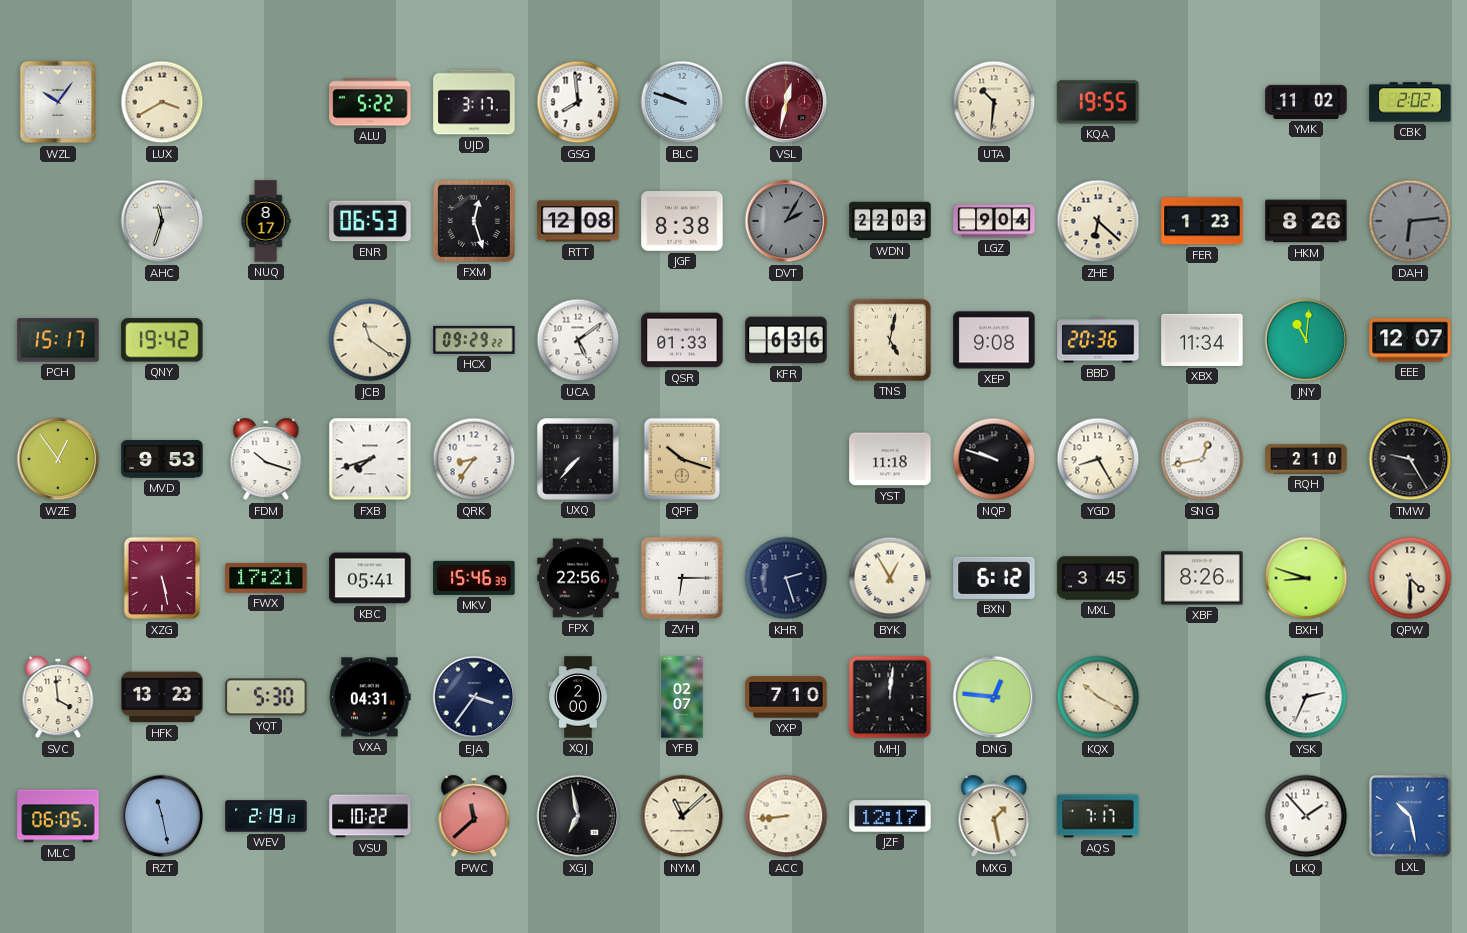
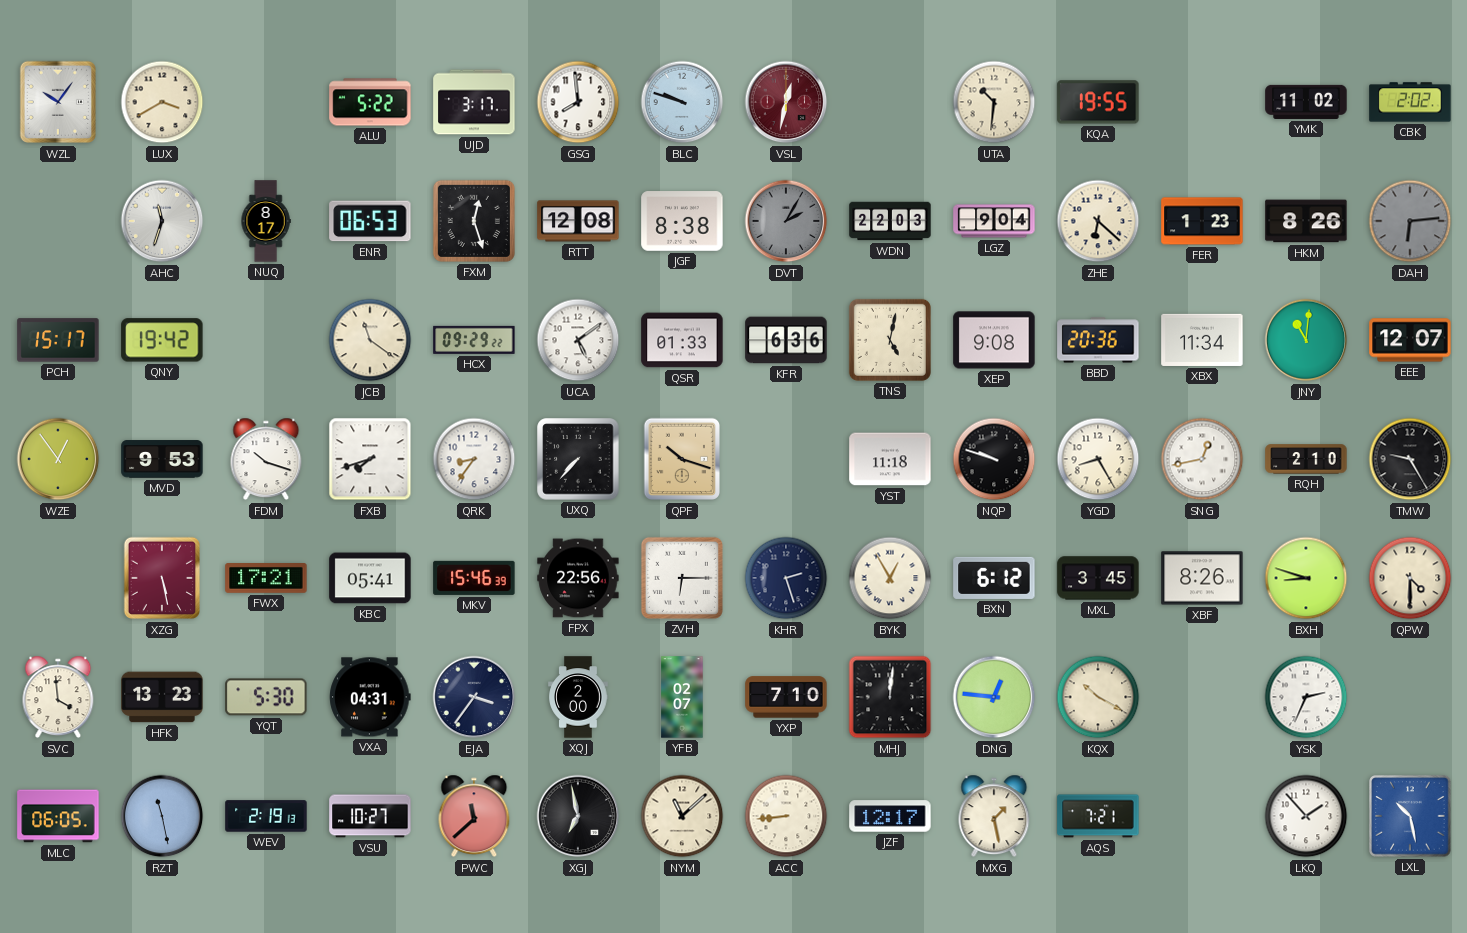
VSU: 10:22 -> 10:27
AQS: 7:17 -> 7:21
